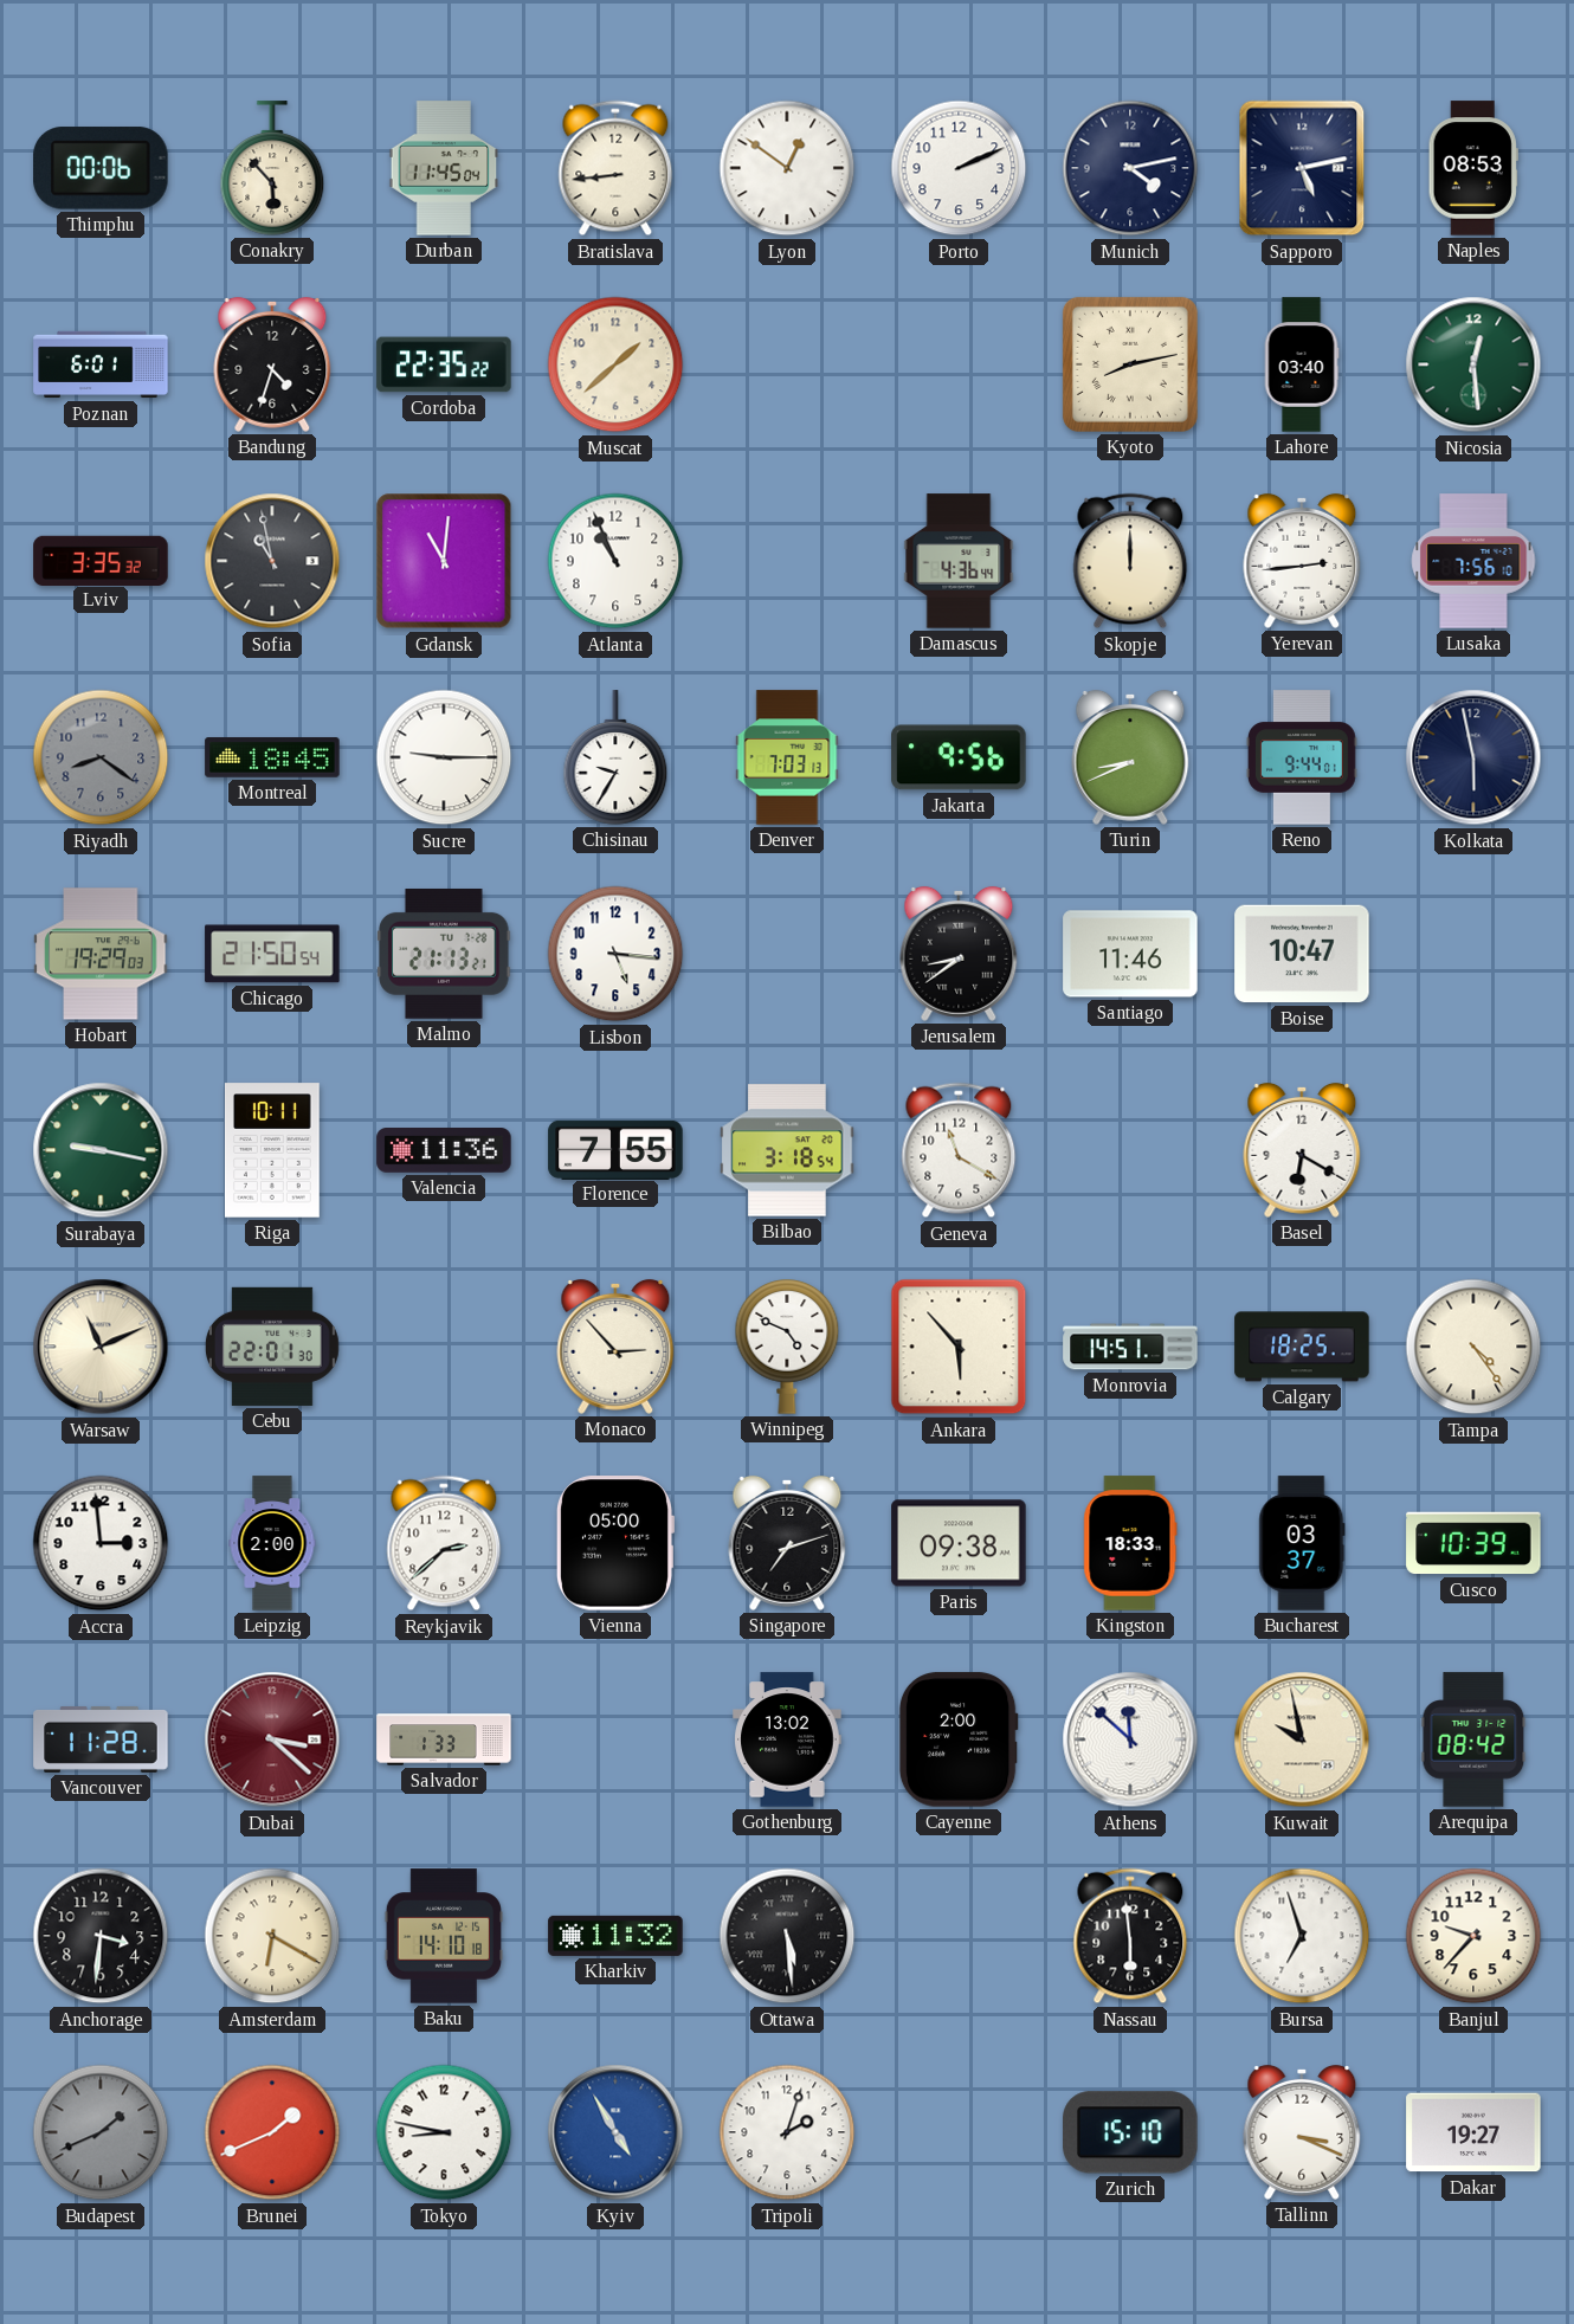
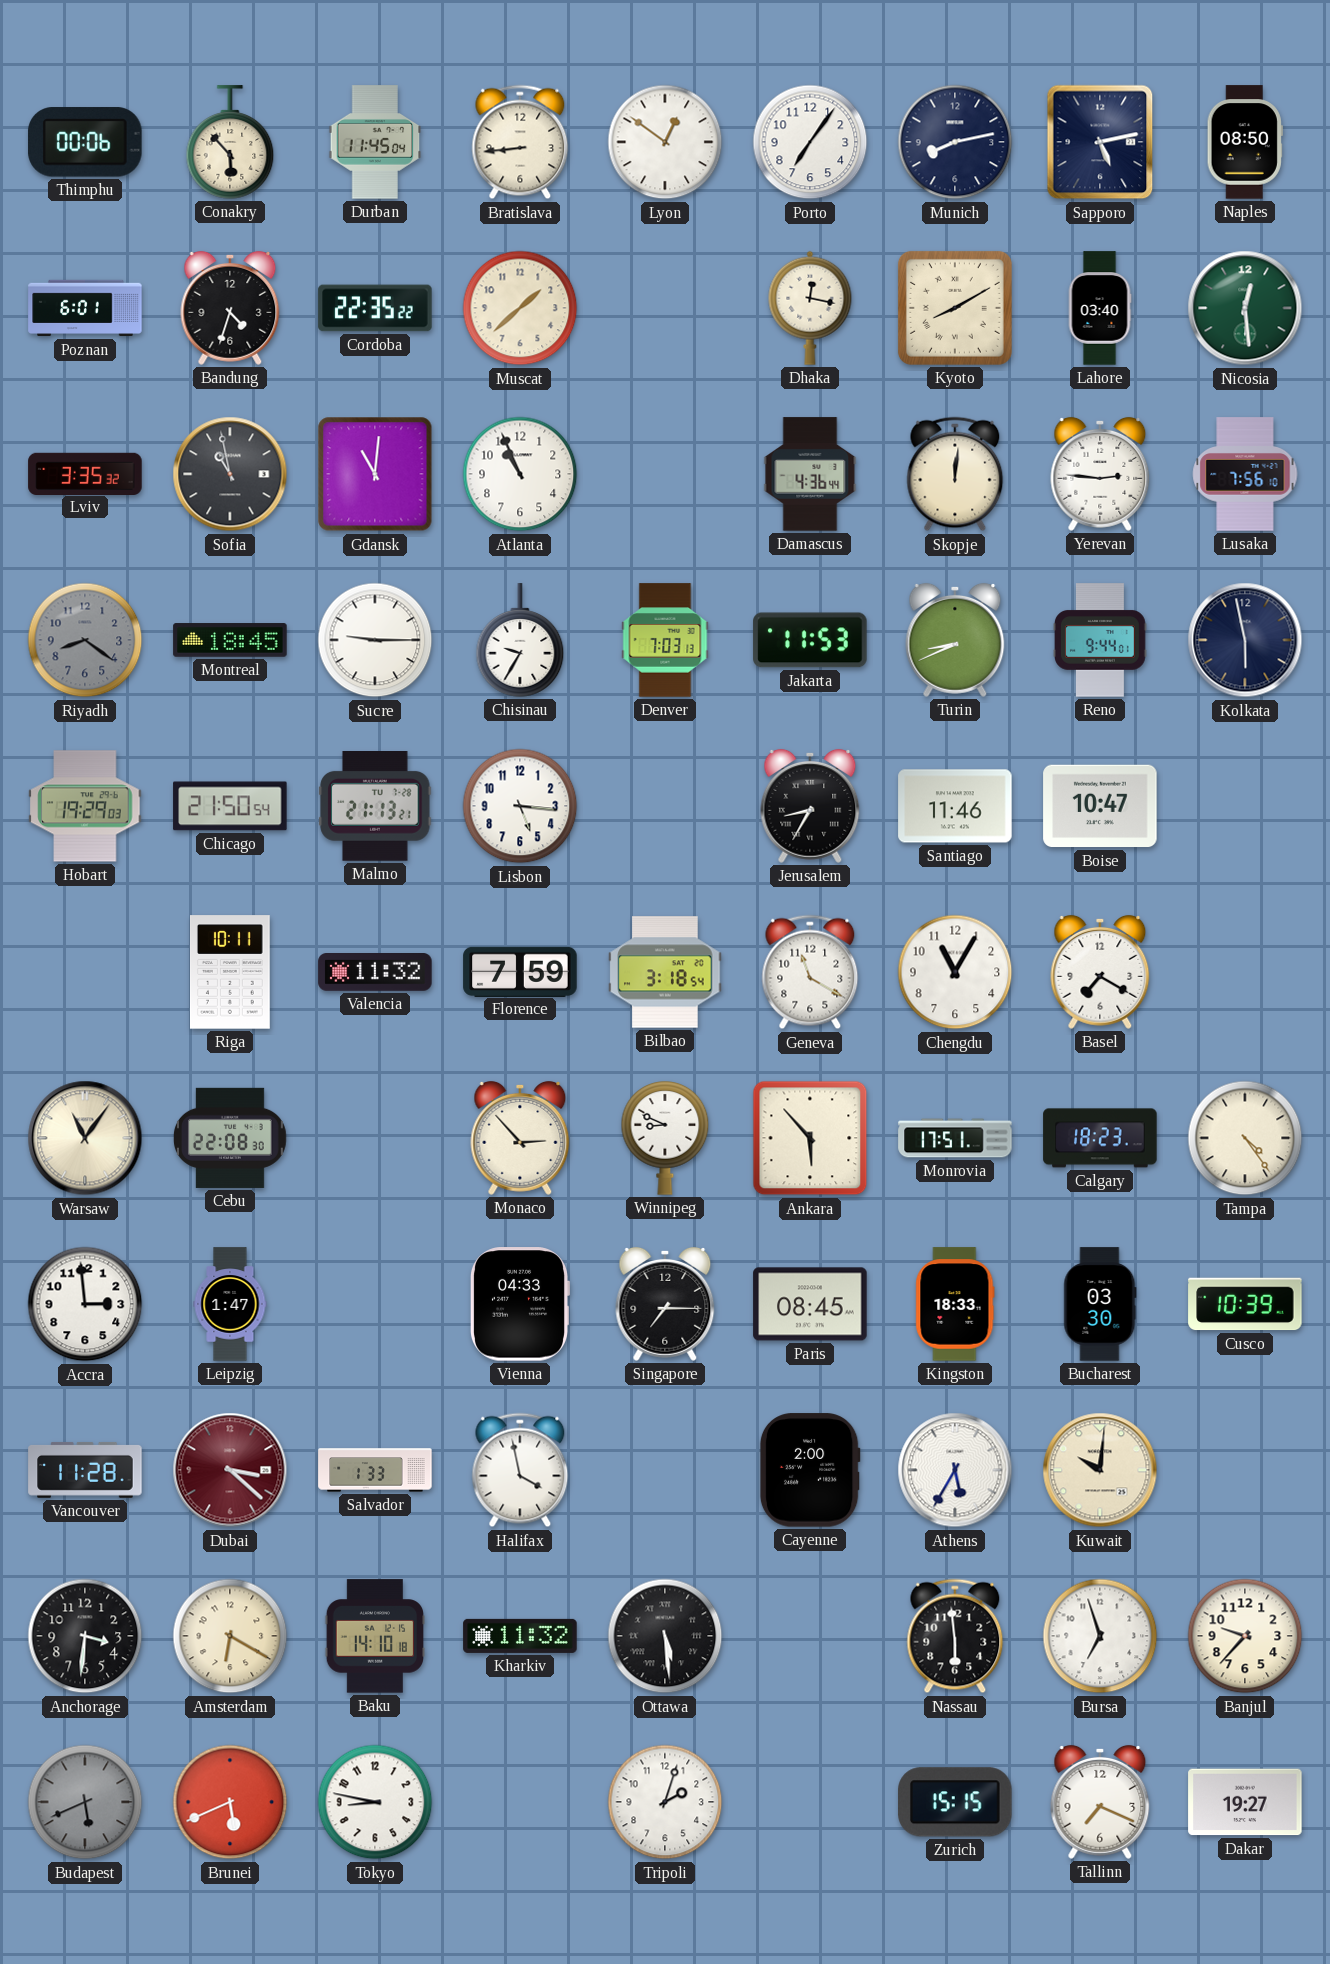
Porto: 2:11 -> 7:06
Munich: 4:13 -> 8:13
Naples: 08:53 -> 08:50
Dhaka: none -> 12:17
Kyoto: 8:13 -> 8:10
Skopje: 12:00 -> 12:01
Yerevan: 2:44 -> 2:46
Jakarta: 9:56 -> 11:53
Jerusalem: 8:39 -> 8:35
Surabaya: 9:17 -> none
Valencia: 11:36 -> 11:32
Florence: 7:55 -> 7:59
Chengdu: none -> 11:05
Basel: 6:20 -> 7:20
Warsaw: 11:11 -> 11:06
Cebu: 22:01 -> 22:08
Winnipeg: 4:49 -> 8:49
Monrovia: 14:51 -> 17:51
Calgary: 18:25 -> 18:23
Leipzig: 2:00 -> 1:47
Reykjavik: 2:38 -> none
Vienna: 05:00 -> 04:33
Singapore: 7:12 -> 7:15
Paris: 09:38 -> 08:45
Bucharest: 03:37 -> 03:30
Halifax: none -> 3:58
Gothenburg: 13:02 -> none
Athens: 11:52 -> 5:35
Kuwait: 9:58 -> 10:01
Arequipa: 08:42 -> none
Budapest: 1:41 -> 5:41
Brunei: 1:41 -> 5:41
Kyiv: 4:55 -> none
Zurich: 15:10 -> 15:15
Tallinn: 3:19 -> 7:19
